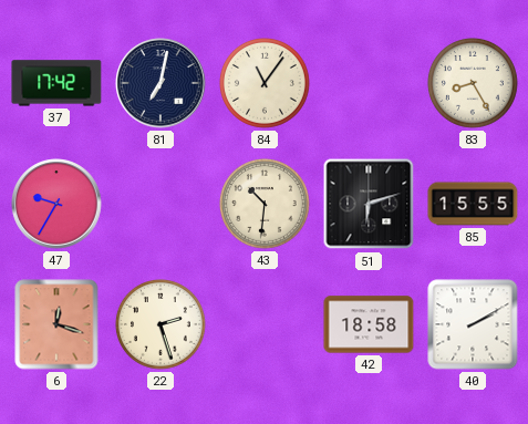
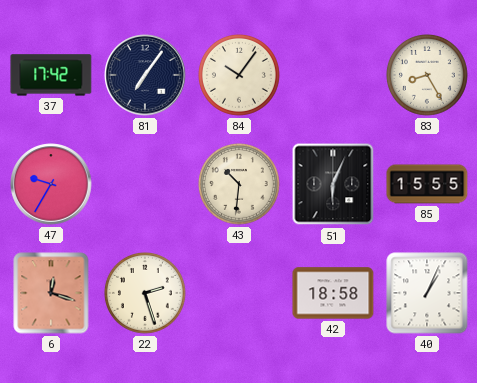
81: 7:02 -> 7:06
84: 11:06 -> 10:06
51: 6:12 -> 6:04
40: 2:10 -> 1:04
